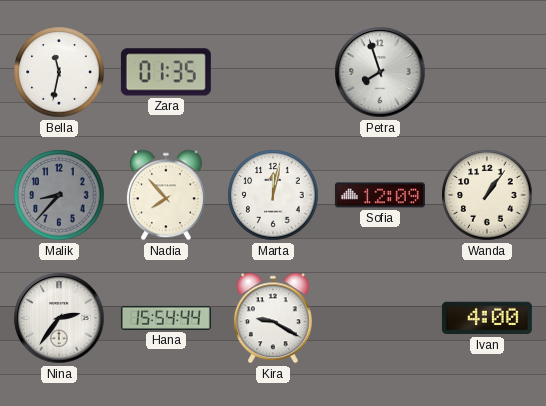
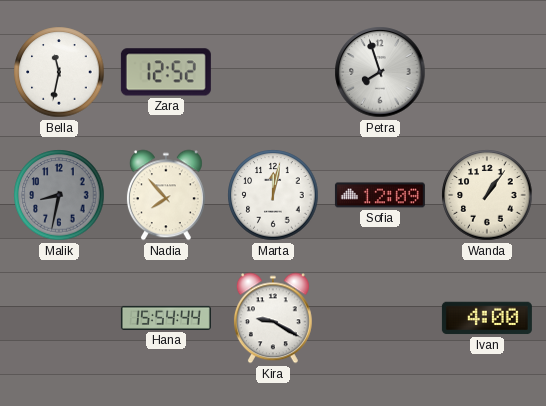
Zara: 01:35 -> 12:52
Malik: 8:37 -> 8:32
Nina: 2:36 -> none
